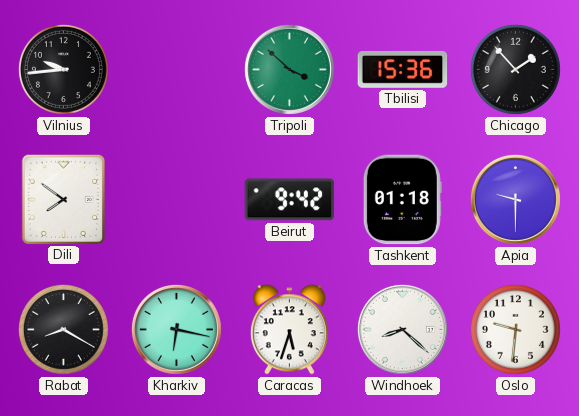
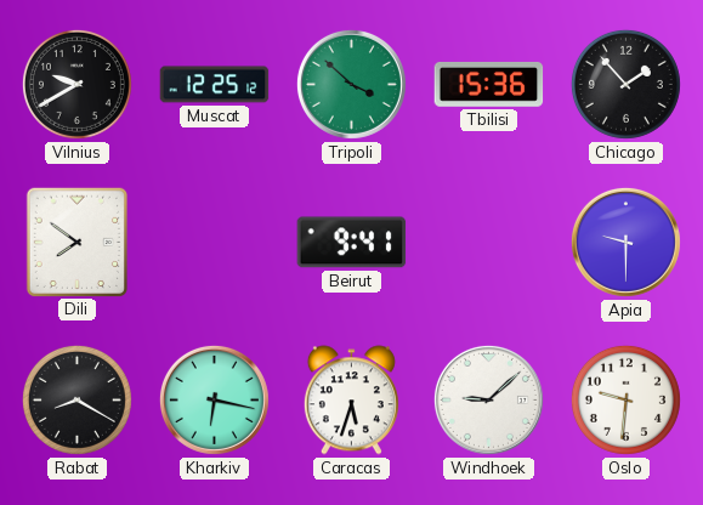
Vilnius: 9:44 -> 9:40
Muscat: none -> 12:25
Beirut: 9:42 -> 9:41
Tashkent: 01:18 -> none
Windhoek: 8:22 -> 9:08
